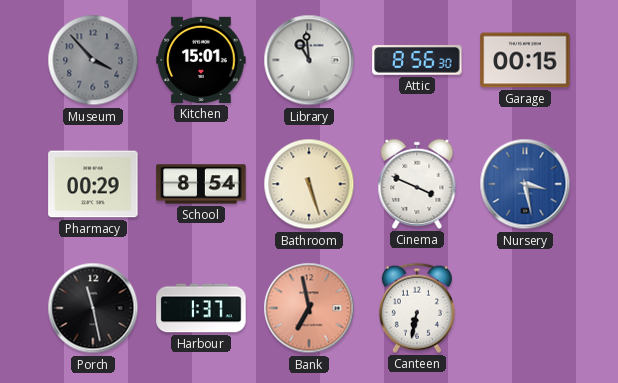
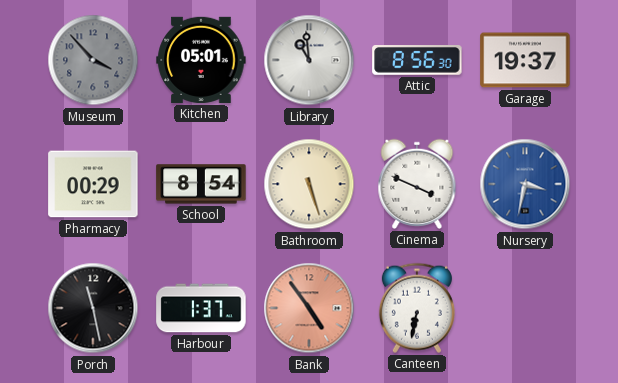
Kitchen: 15:01 -> 05:01
Garage: 00:15 -> 19:37
Nursery: 3:28 -> 3:32
Bank: 6:58 -> 4:54
